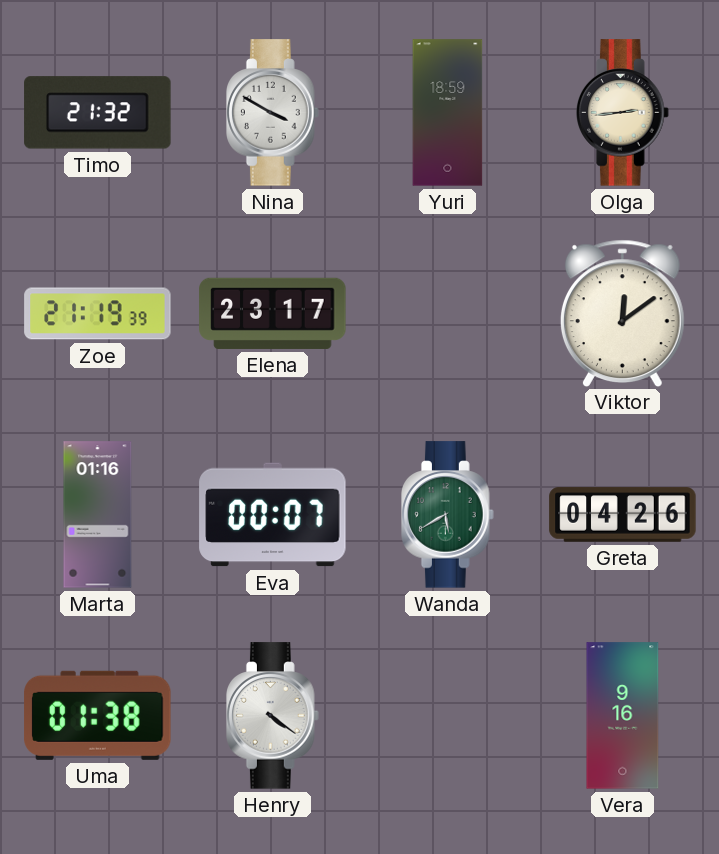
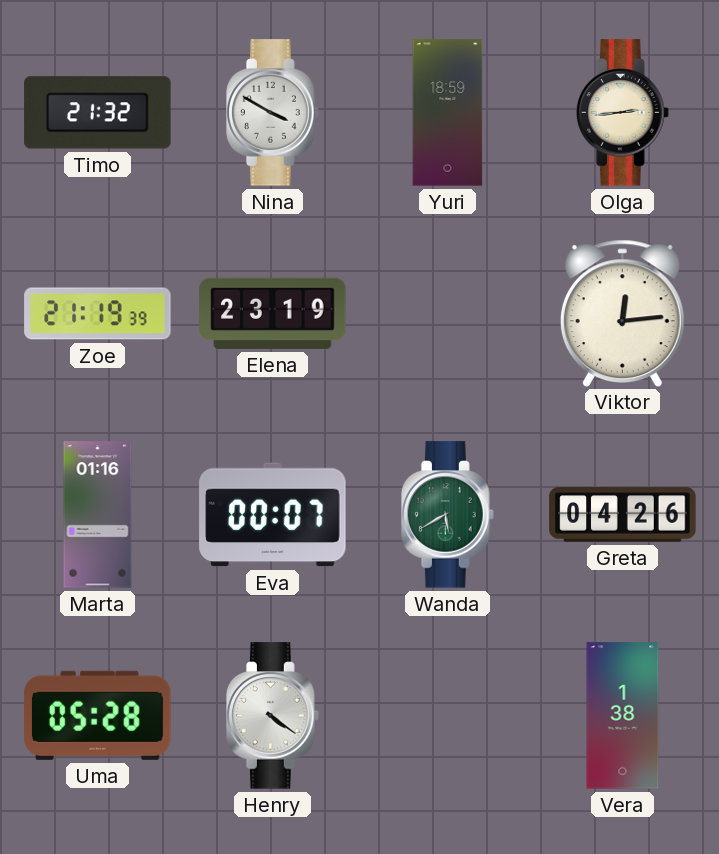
Elena: 23:17 -> 23:19
Viktor: 12:09 -> 12:14
Uma: 01:38 -> 05:28
Vera: 9:16 -> 1:38
